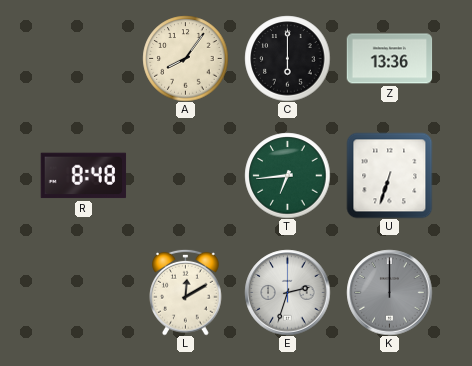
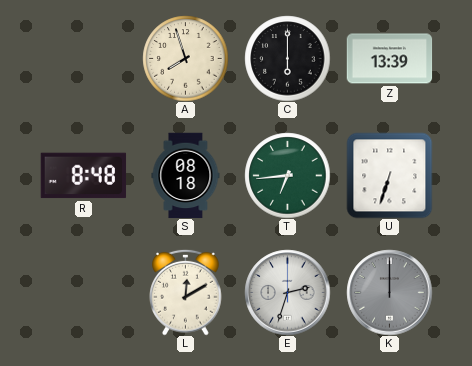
A: 8:06 -> 7:57
Z: 13:36 -> 13:39
S: none -> 08:18
